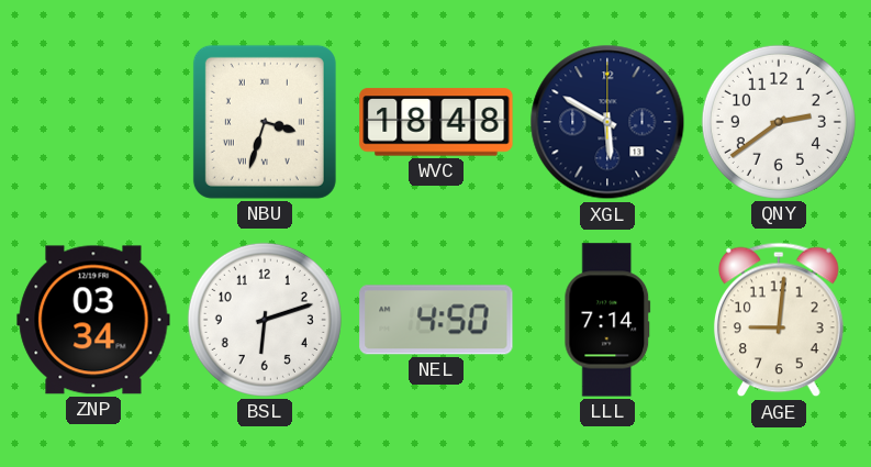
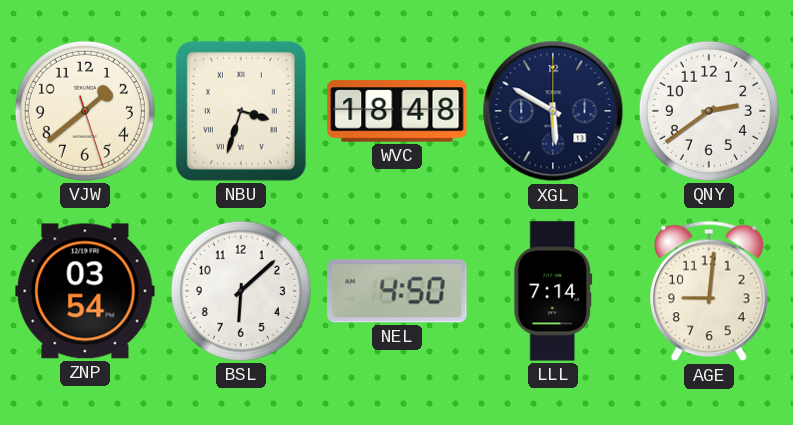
VJW: none -> 1:38
ZNP: 03:34 -> 03:54
BSL: 6:12 -> 6:08
